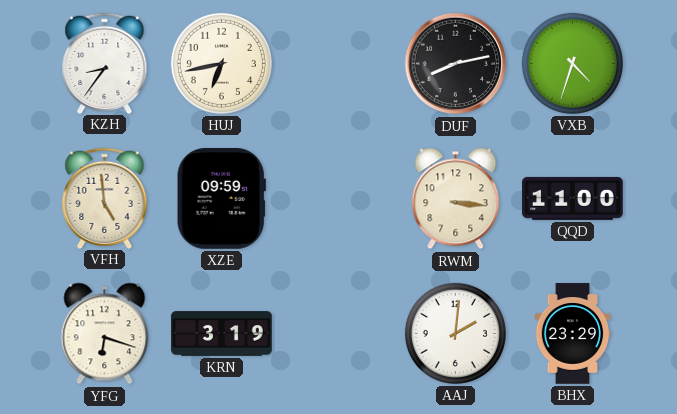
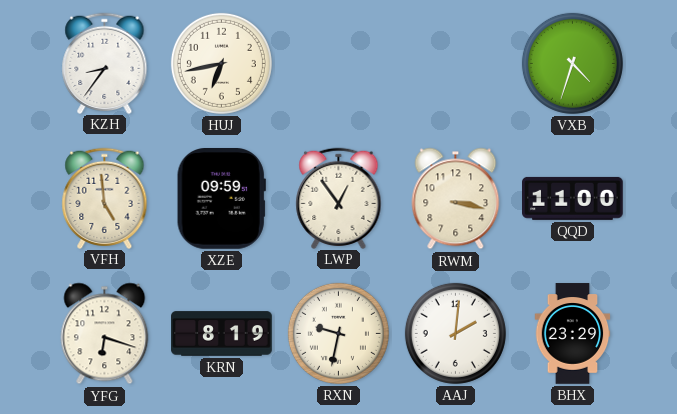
DUF: 8:13 -> none
LWP: none -> 12:54
RWM: 3:16 -> 3:17
KRN: 3:19 -> 8:19
RXN: none -> 9:32
